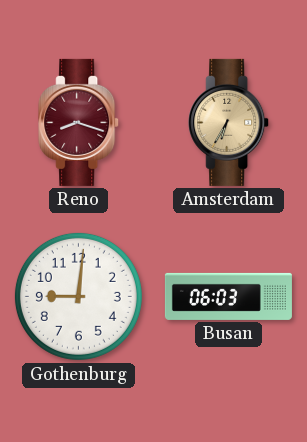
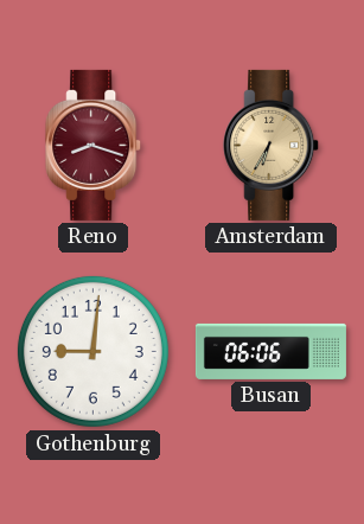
Busan: 06:03 -> 06:06
